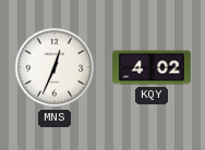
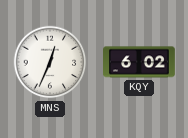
KQY: 4:02 -> 6:02
